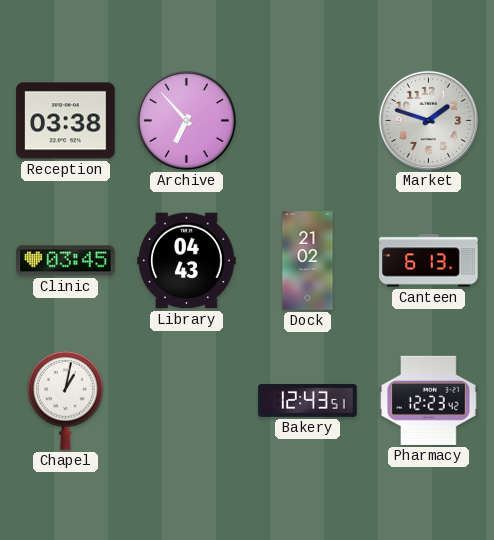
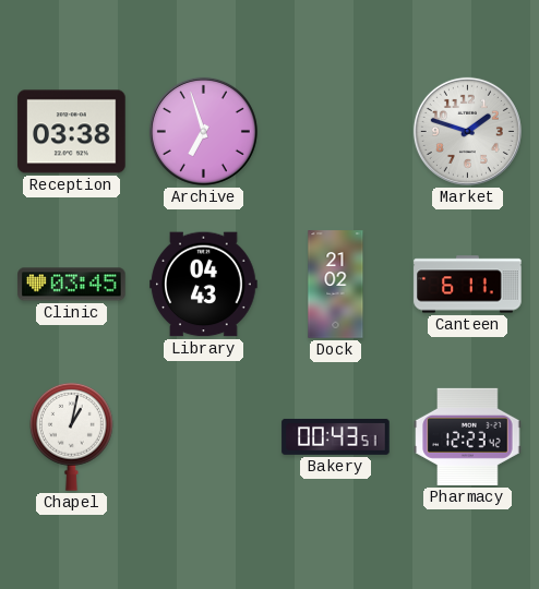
Archive: 6:53 -> 6:57
Canteen: 6:13 -> 6:11
Bakery: 12:43 -> 00:43
